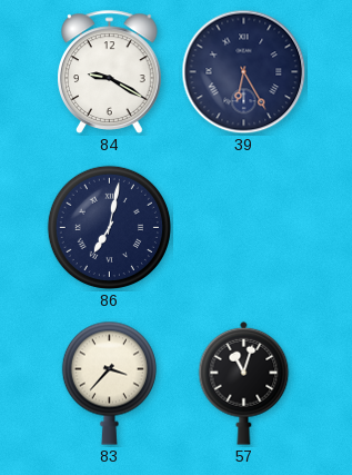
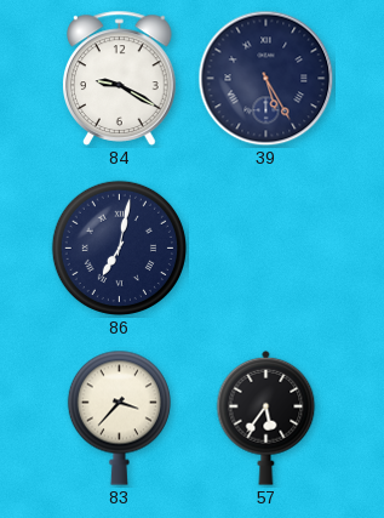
39: 6:25 -> 5:25
57: 11:03 -> 5:36
